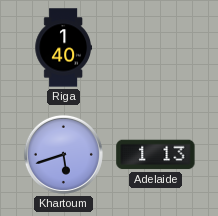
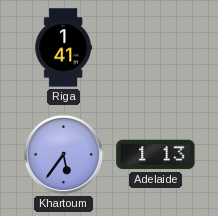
Riga: 1:40 -> 1:41
Khartoum: 5:42 -> 5:36
